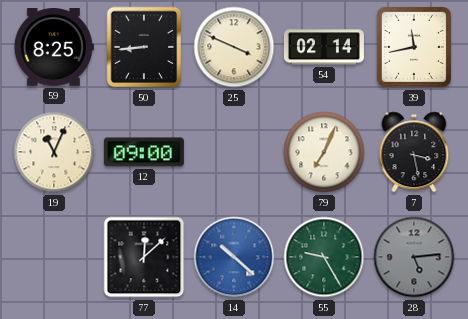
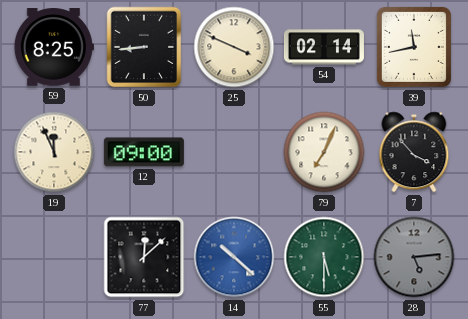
19: 11:04 -> 11:56
7: 3:28 -> 3:53
55: 9:25 -> 5:30
